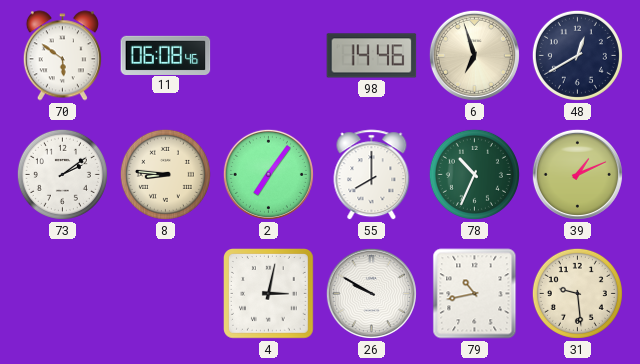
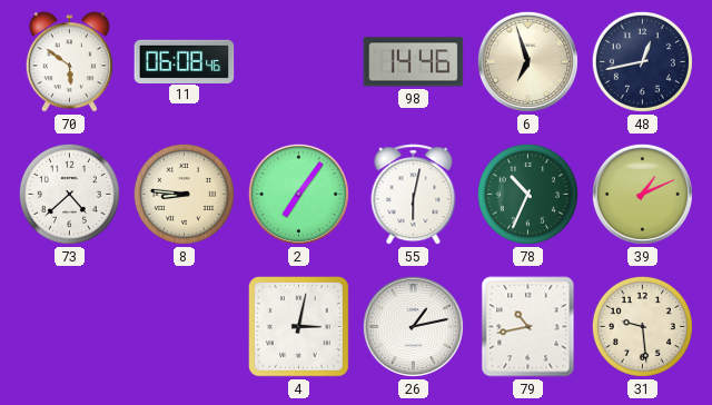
48: 12:40 -> 12:43
73: 2:09 -> 4:38
55: 8:00 -> 6:02
26: 9:50 -> 1:13
